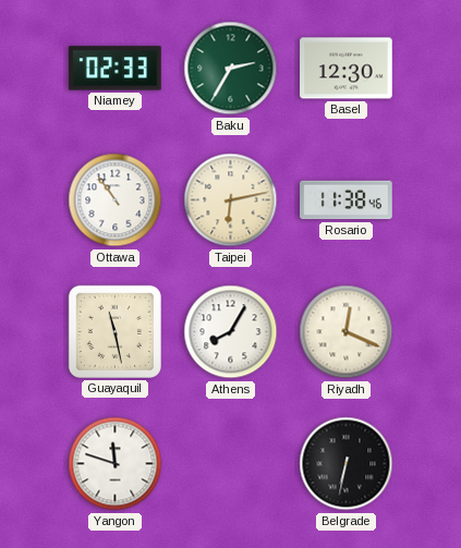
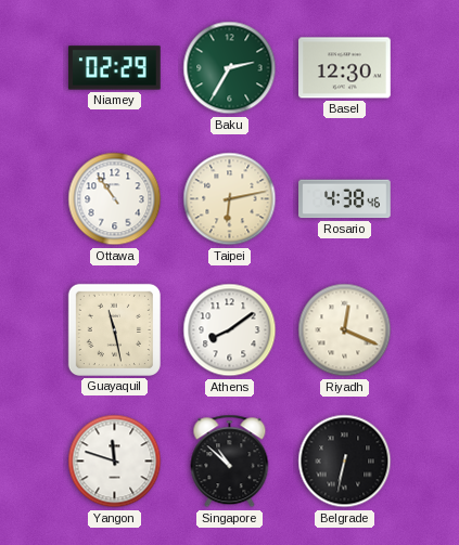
Niamey: 02:33 -> 02:29
Rosario: 11:38 -> 4:38
Athens: 8:05 -> 8:09
Singapore: none -> 10:52
